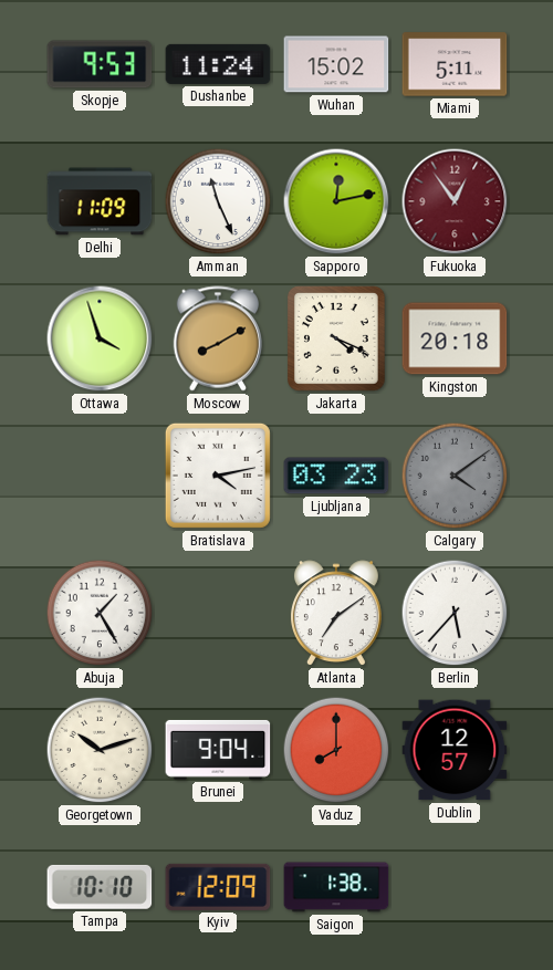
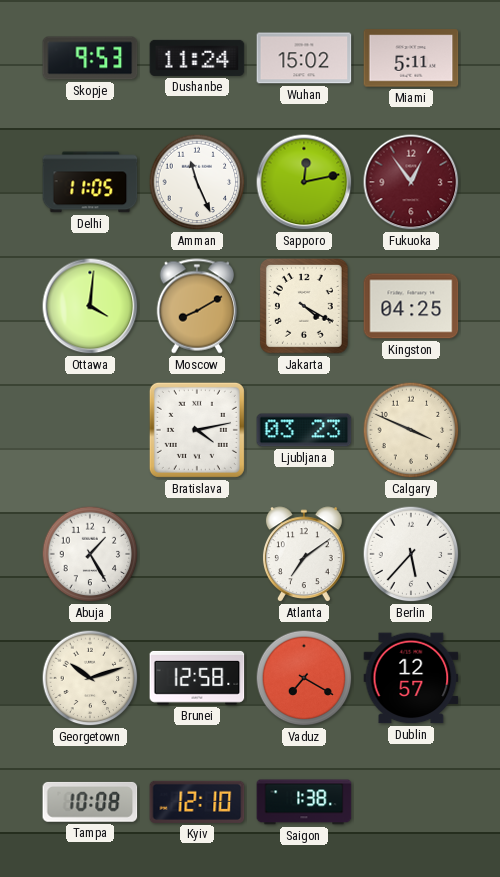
Delhi: 11:09 -> 11:05
Ottawa: 3:57 -> 4:01
Jakarta: 4:19 -> 4:20
Kingston: 20:18 -> 04:25
Calgary: 4:09 -> 3:49
Calgary dial: grey -> cream
Brunei: 9:04 -> 12:58
Vaduz: 8:00 -> 7:20
Tampa: 10:10 -> 10:08
Kyiv: 12:09 -> 12:10
